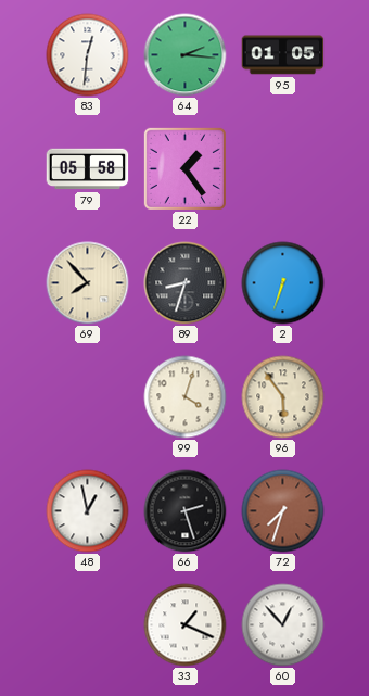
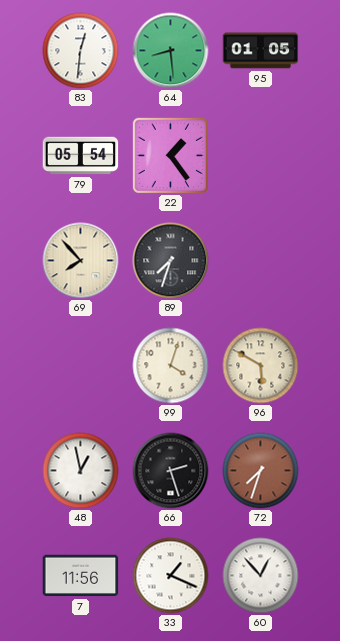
64: 2:16 -> 8:29
79: 05:58 -> 05:54
89: 8:33 -> 7:33
2: 6:33 -> none
96: 5:54 -> 5:50
7: none -> 11:56
